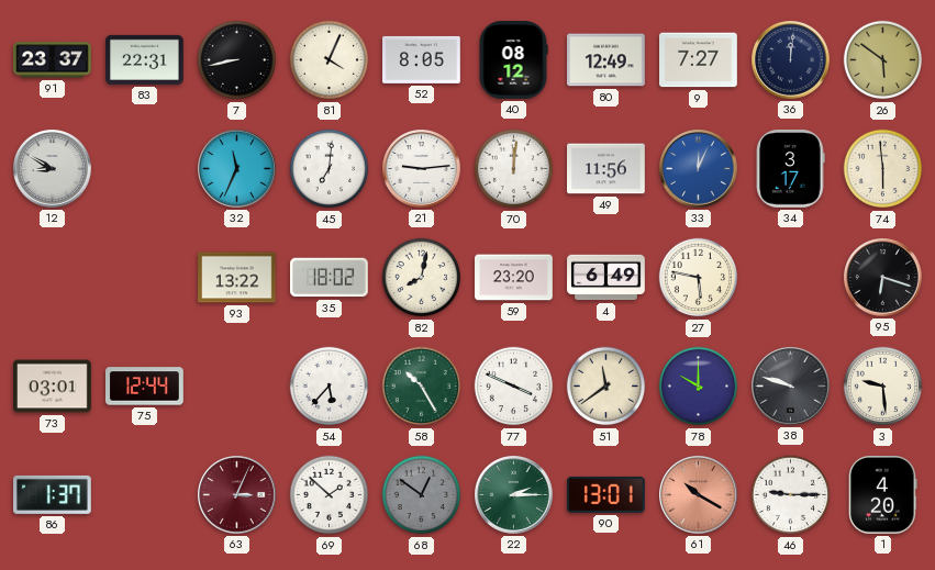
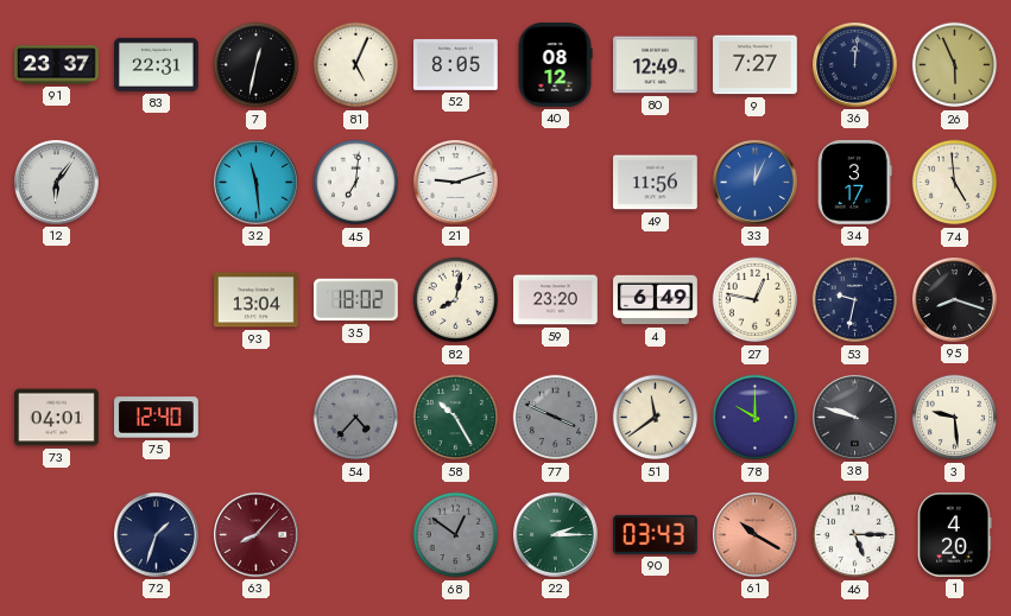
7: 8:43 -> 12:32
81: 4:04 -> 5:04
26: 5:51 -> 5:56
12: 8:50 -> 6:06
32: 11:34 -> 11:29
21: 9:14 -> 9:12
70: 12:01 -> none
74: 5:59 -> 4:59
93: 13:22 -> 13:04
27: 5:47 -> 12:47
53: none -> 9:32
95: 6:18 -> 8:18
73: 03:01 -> 04:01
75: 12:44 -> 12:40
54: 5:37 -> 4:37
54 dial: white -> grey
77 dial: white -> grey
86: 1:37 -> none
72: none -> 1:33
63: 3:04 -> 8:07
69: 1:52 -> none
90: 13:01 -> 03:43
46: 9:15 -> 5:15
